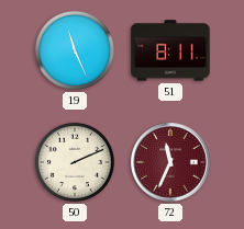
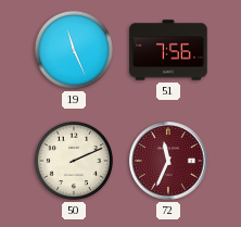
51: 8:11 -> 7:56
